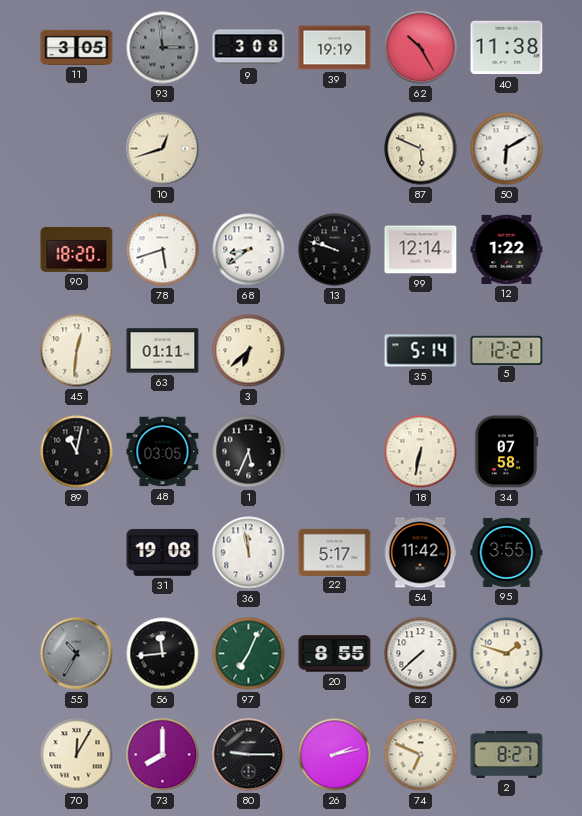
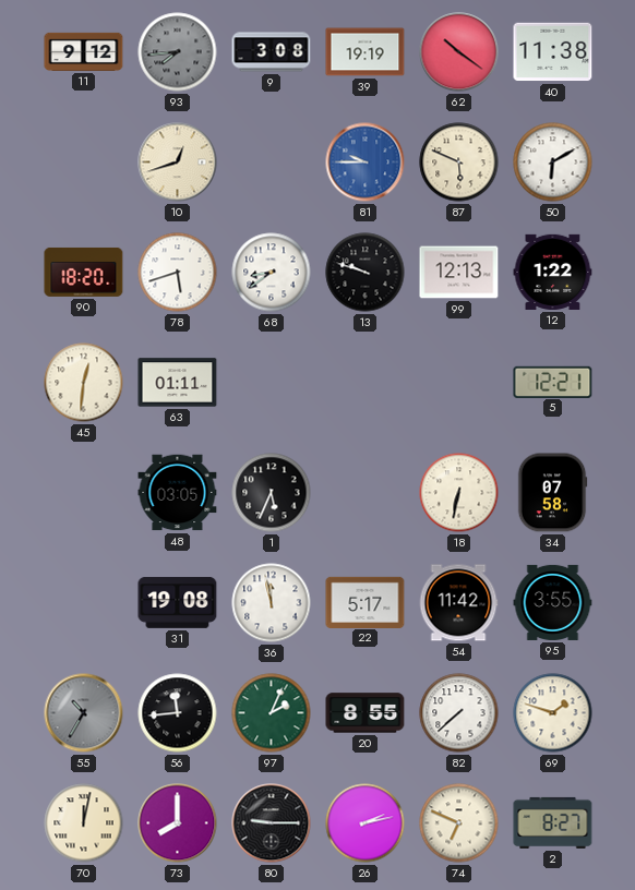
11: 3:05 -> 9:12
93: 2:59 -> 7:44
62: 10:25 -> 10:21
81: none -> 9:45
99: 12:14 -> 12:13
3: 6:38 -> none
35: 5:14 -> none
89: 11:02 -> none
97: 7:04 -> 2:04
70: 12:05 -> 12:02
